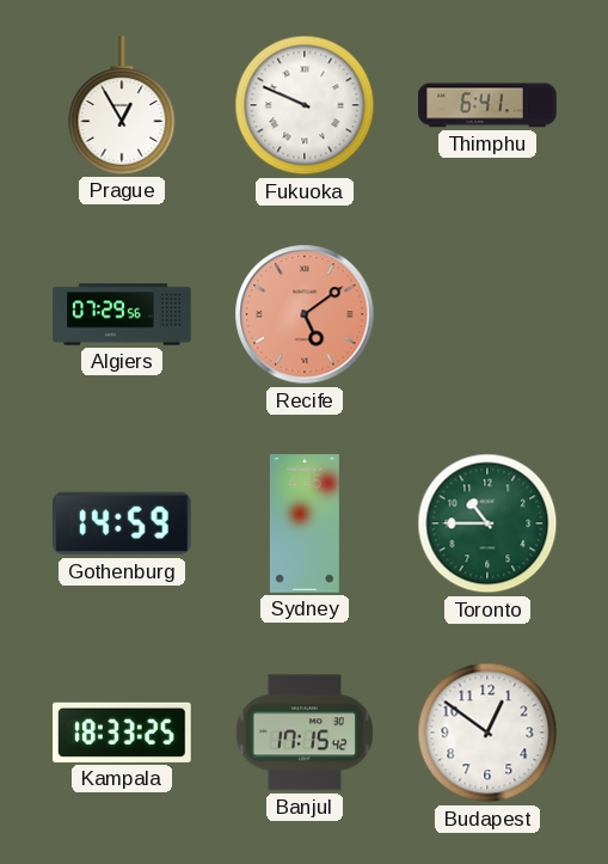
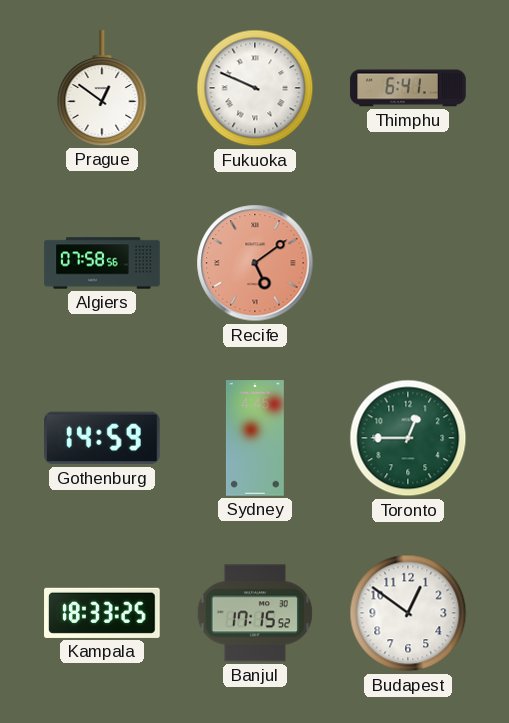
Prague: 12:55 -> 12:51
Algiers: 07:29 -> 07:58
Toronto: 10:45 -> 12:45
Banjul: 17:15:42 -> 17:15:52
